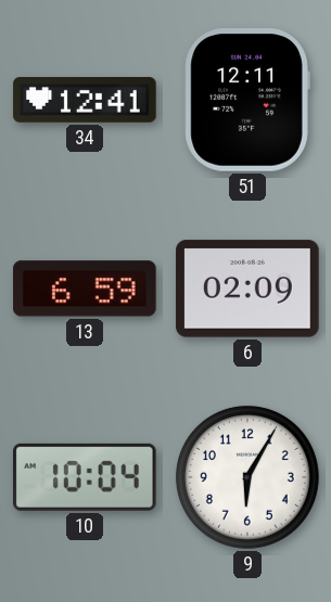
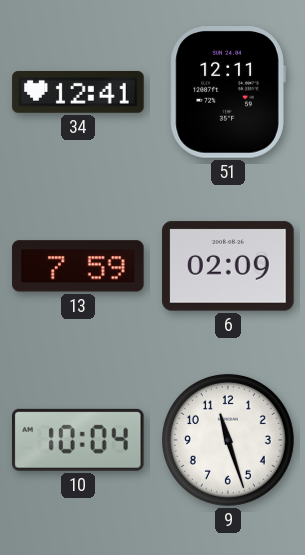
13: 6:59 -> 7:59
9: 6:05 -> 11:27
